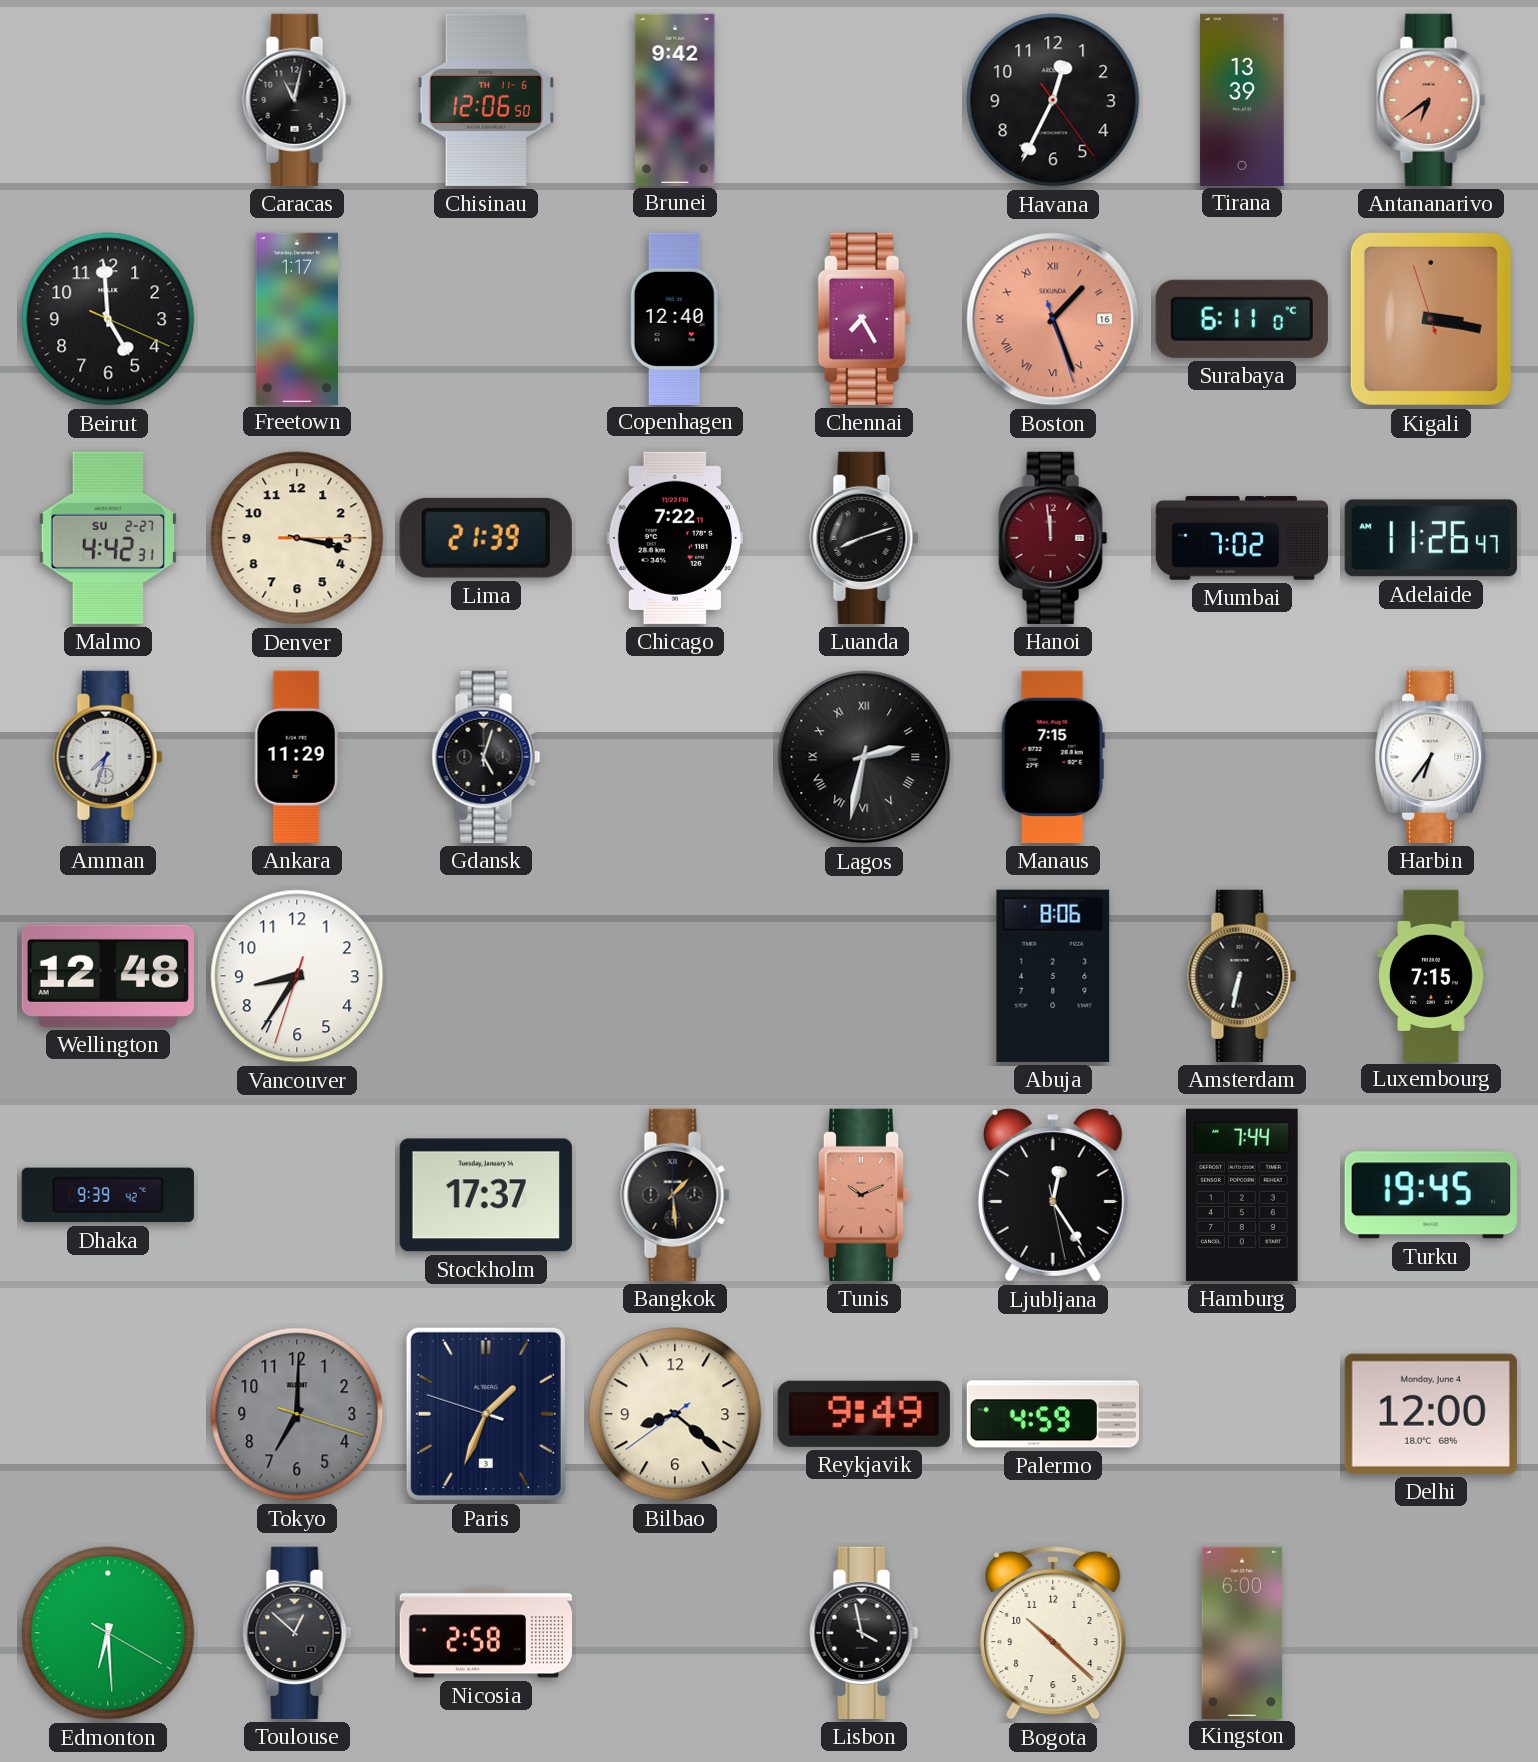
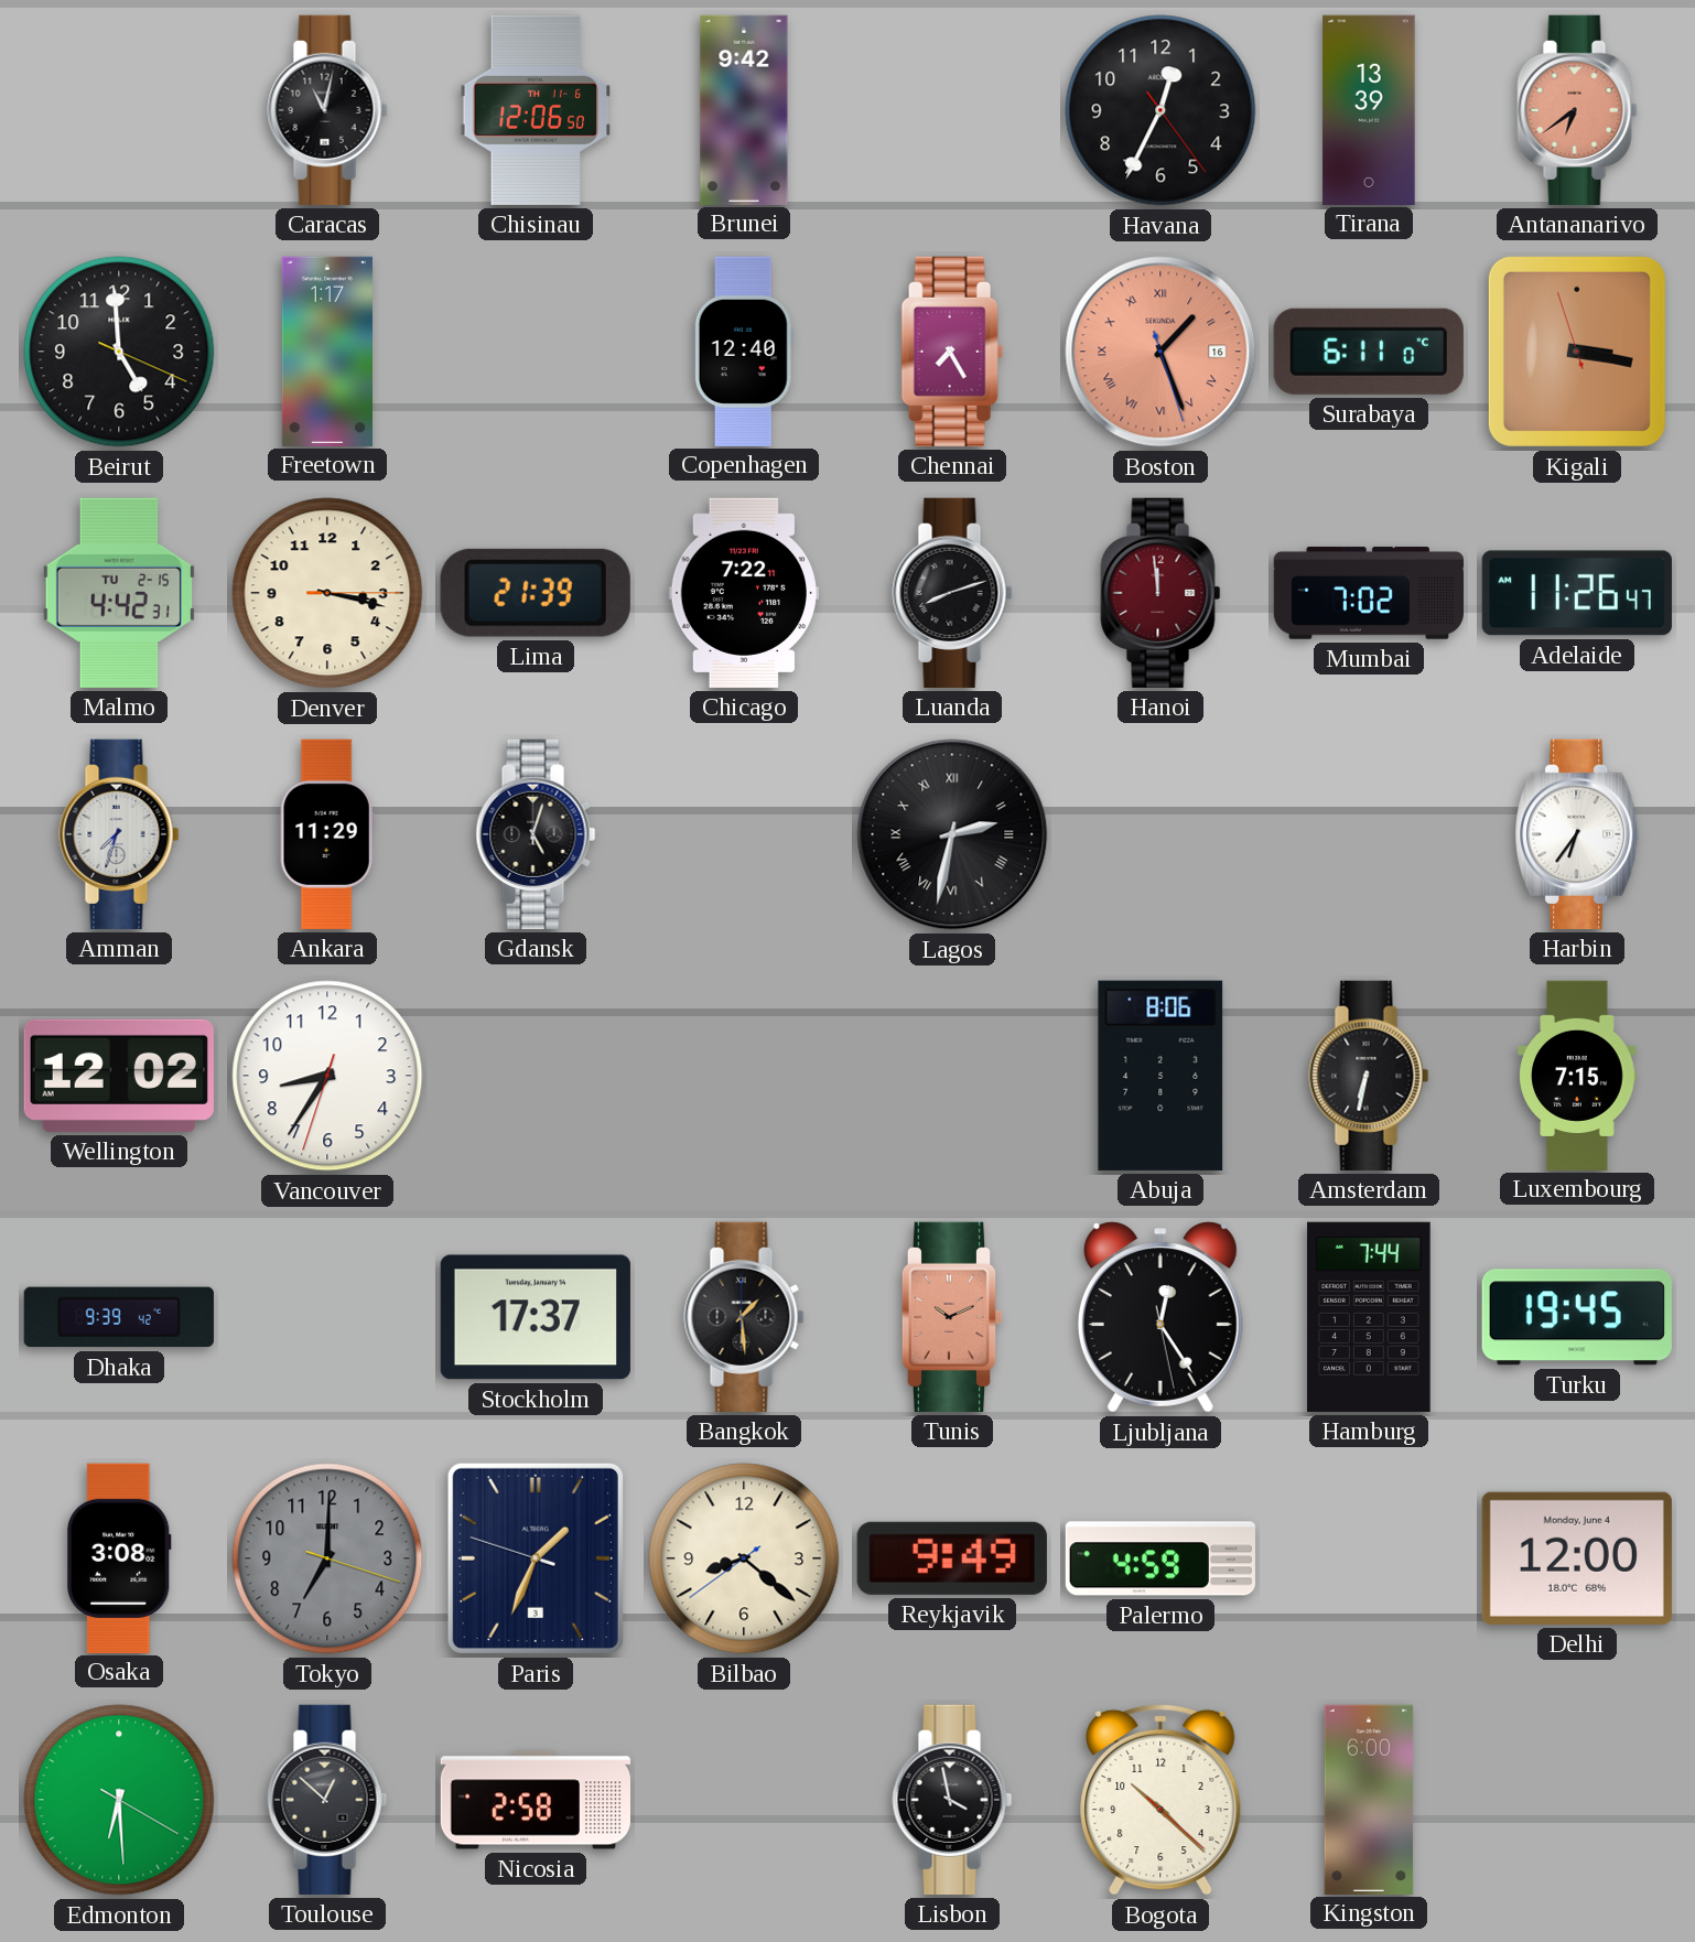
Malmo date: SU 2-27 -> TU 2-15
Manaus: 7:15 -> none
Wellington: 12:48 -> 12:02
Osaka: none -> 3:08
